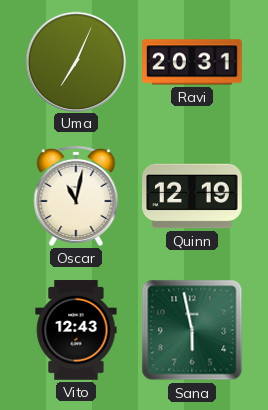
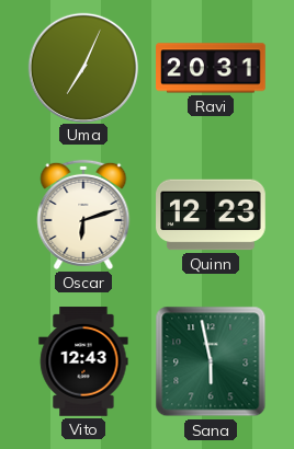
Oscar: 11:02 -> 6:12
Quinn: 12:19 -> 12:23
